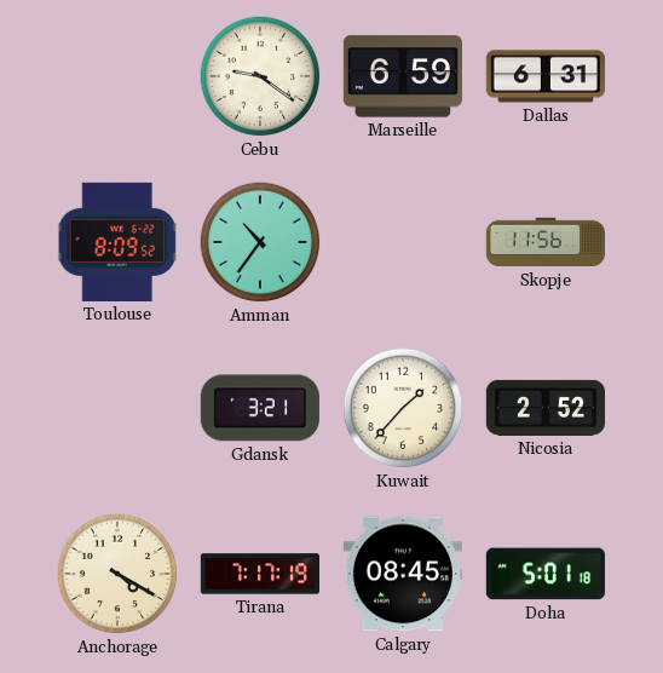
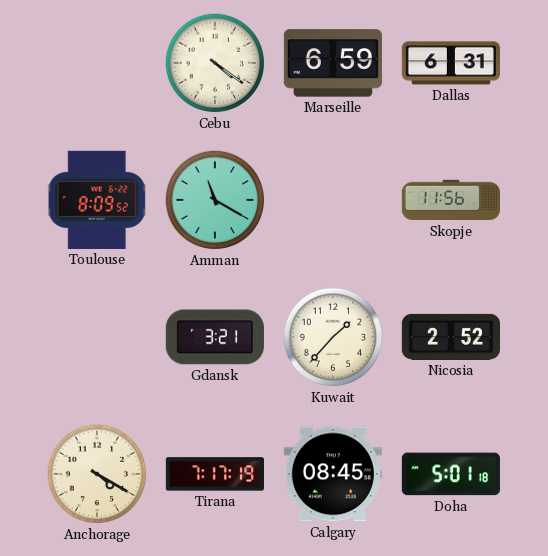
Cebu: 9:21 -> 4:21
Amman: 10:36 -> 11:20
